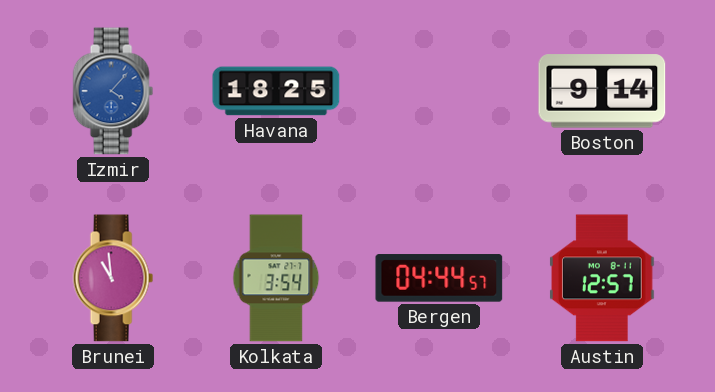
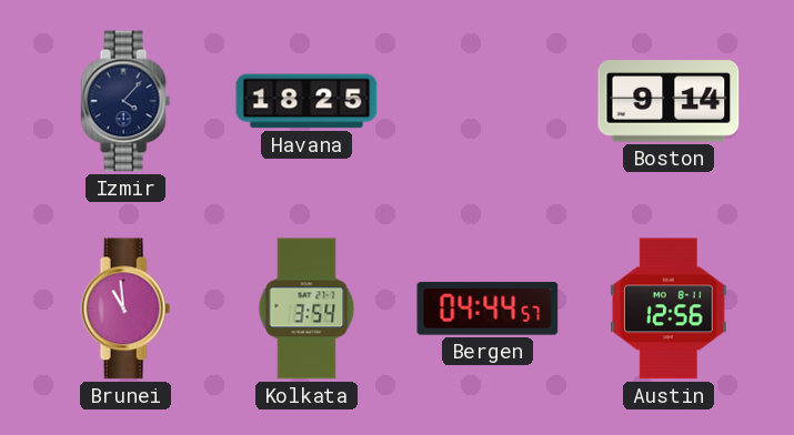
Izmir dial: blue -> navy
Austin: 12:57 -> 12:56
